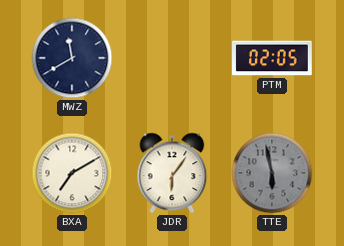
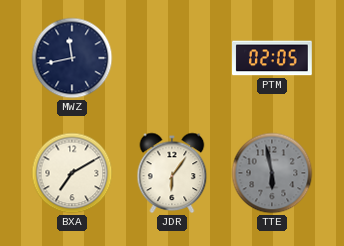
MWZ: 11:40 -> 11:43
